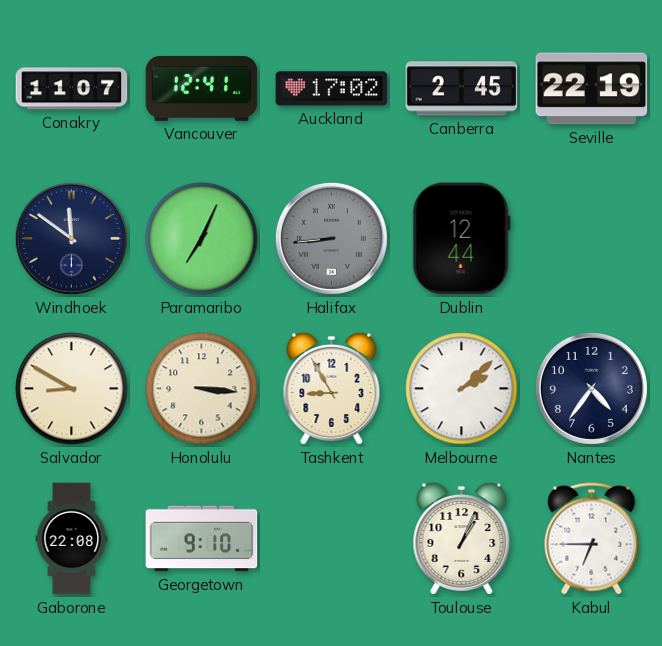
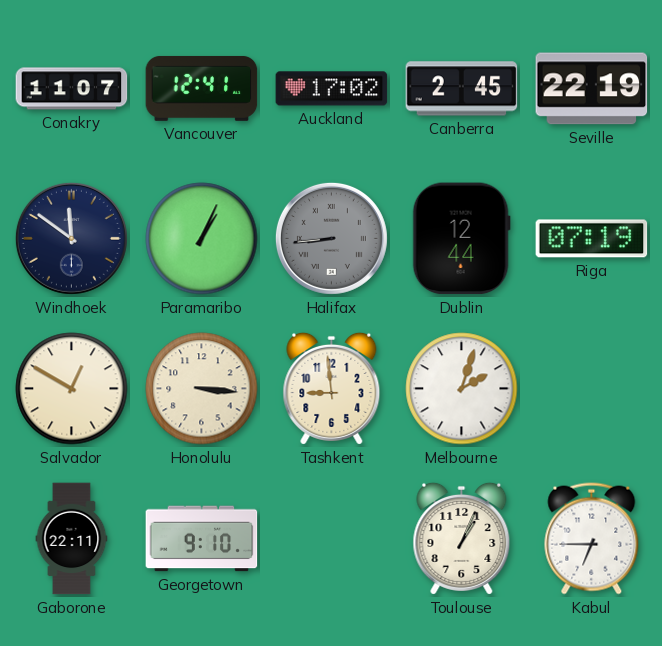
Paramaribo: 7:04 -> 1:04
Riga: none -> 07:19
Salvador: 8:50 -> 12:50
Tashkent: 8:55 -> 8:59
Melbourne: 2:08 -> 2:03
Nantes: 4:36 -> none
Gaborone: 22:08 -> 22:11
